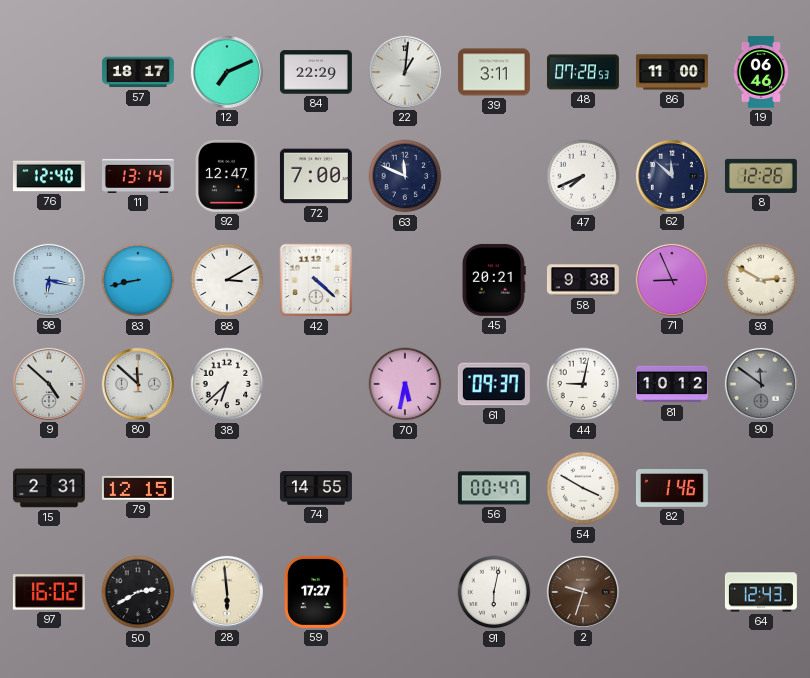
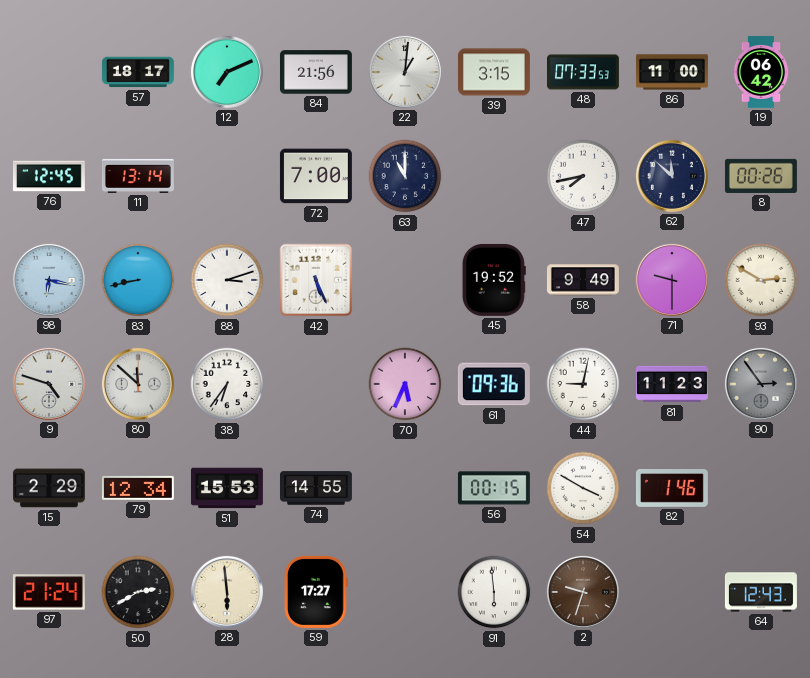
84: 22:29 -> 21:56
39: 3:11 -> 3:15
48: 07:28 -> 07:33
19: 06:46 -> 06:42
76: 12:40 -> 12:45
92: 12:47 -> none
63: 11:49 -> 11:00
47: 7:41 -> 7:43
8: 12:26 -> 00:26
88: 3:10 -> 3:12
42: 4:22 -> 5:26
45: 20:21 -> 19:52
58: 9:38 -> 9:49
71: 8:56 -> 9:30
9: 4:52 -> 4:48
38: 6:38 -> 6:36
70: 5:32 -> 5:34
61: 09:37 -> 09:36
81: 10:12 -> 11:23
90: 11:51 -> 2:54
15: 2:31 -> 2:29
79: 12:15 -> 12:34
51: none -> 15:53
56: 00:47 -> 00:15
97: 16:02 -> 21:24
91: 6:02 -> 5:59
